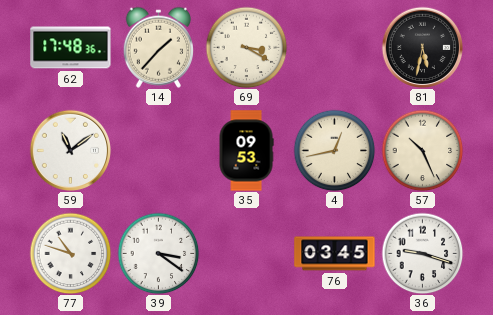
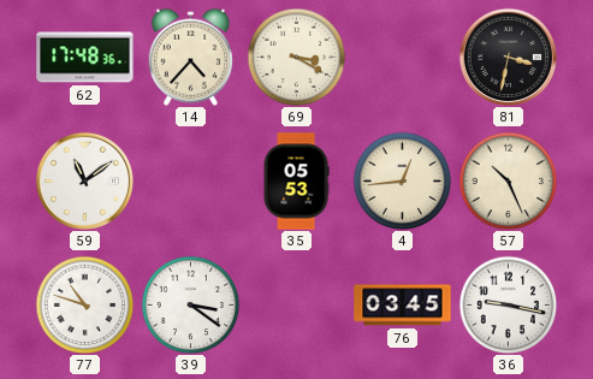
14: 1:37 -> 4:37
81: 5:32 -> 3:32
35: 09:53 -> 05:53
4: 12:43 -> 12:44
36: 9:18 -> 9:17
